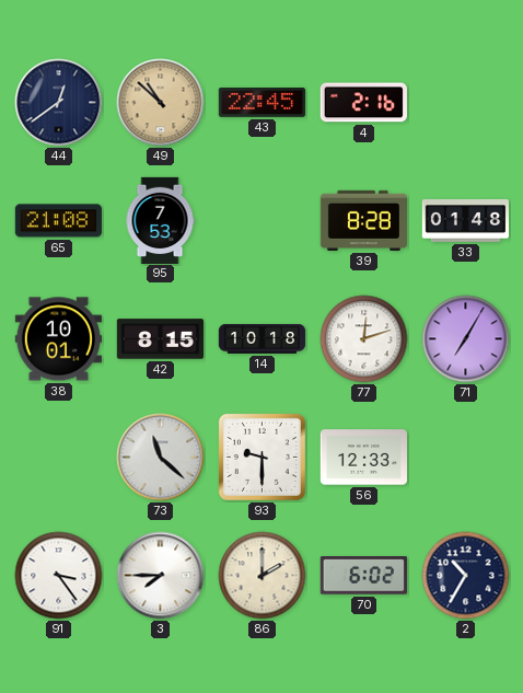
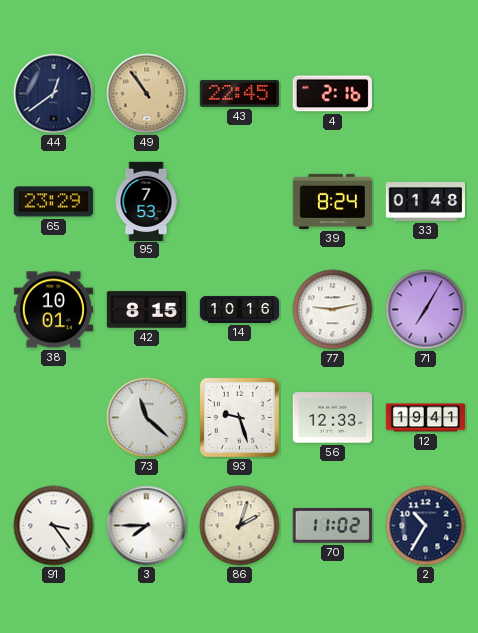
49: 10:52 -> 10:54
65: 21:08 -> 23:29
39: 8:28 -> 8:24
14: 10:18 -> 10:16
77: 12:12 -> 9:13
93: 9:30 -> 9:27
12: none -> 19:41
86: 2:00 -> 2:03
70: 6:02 -> 11:02
